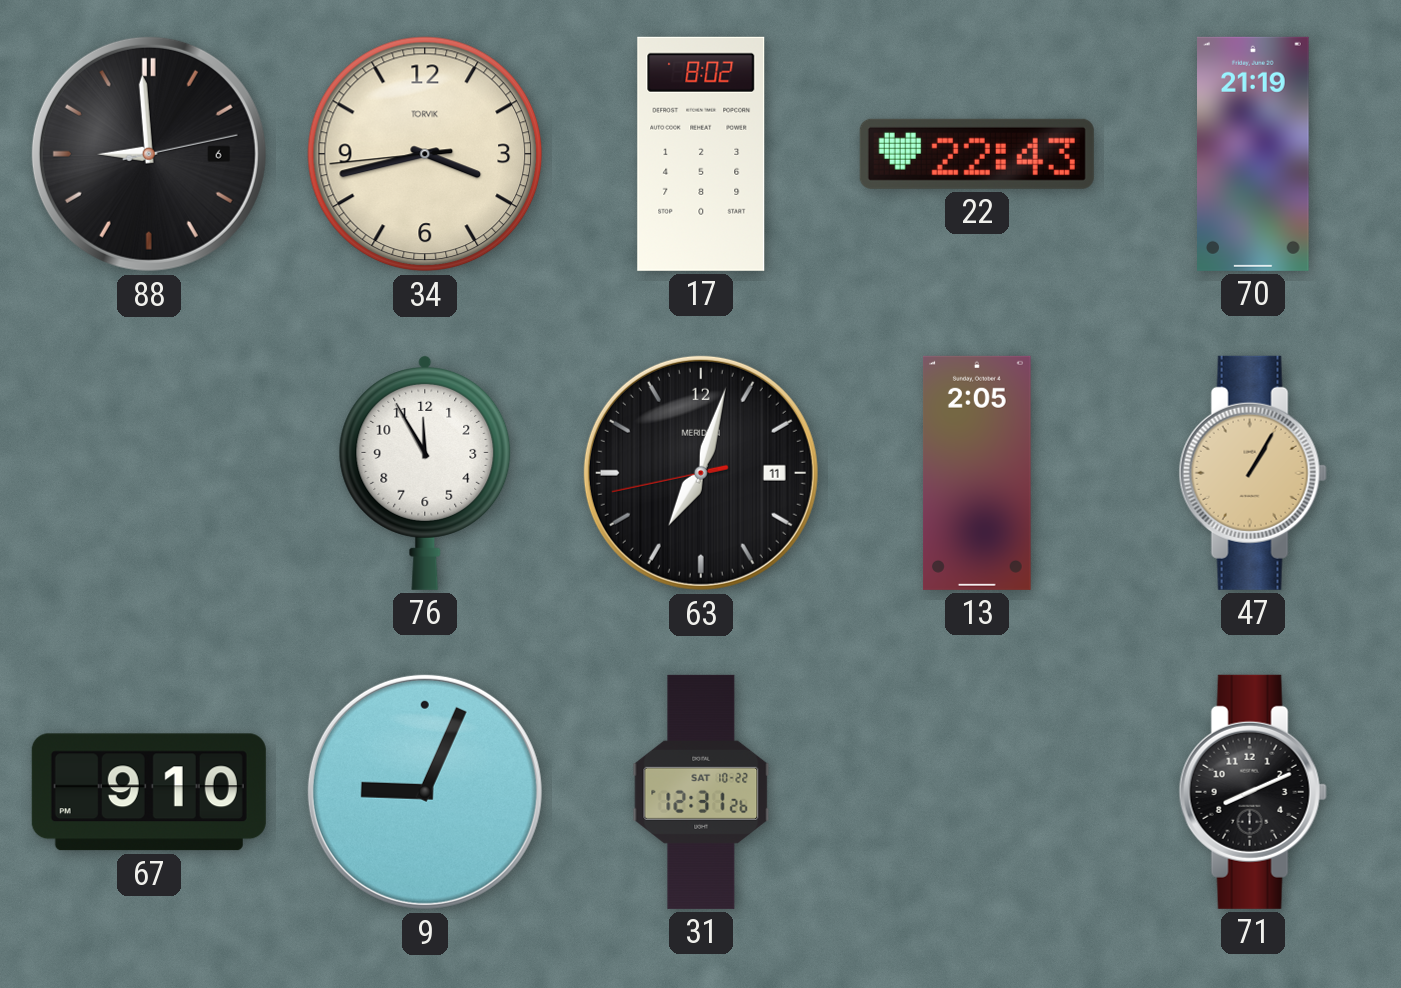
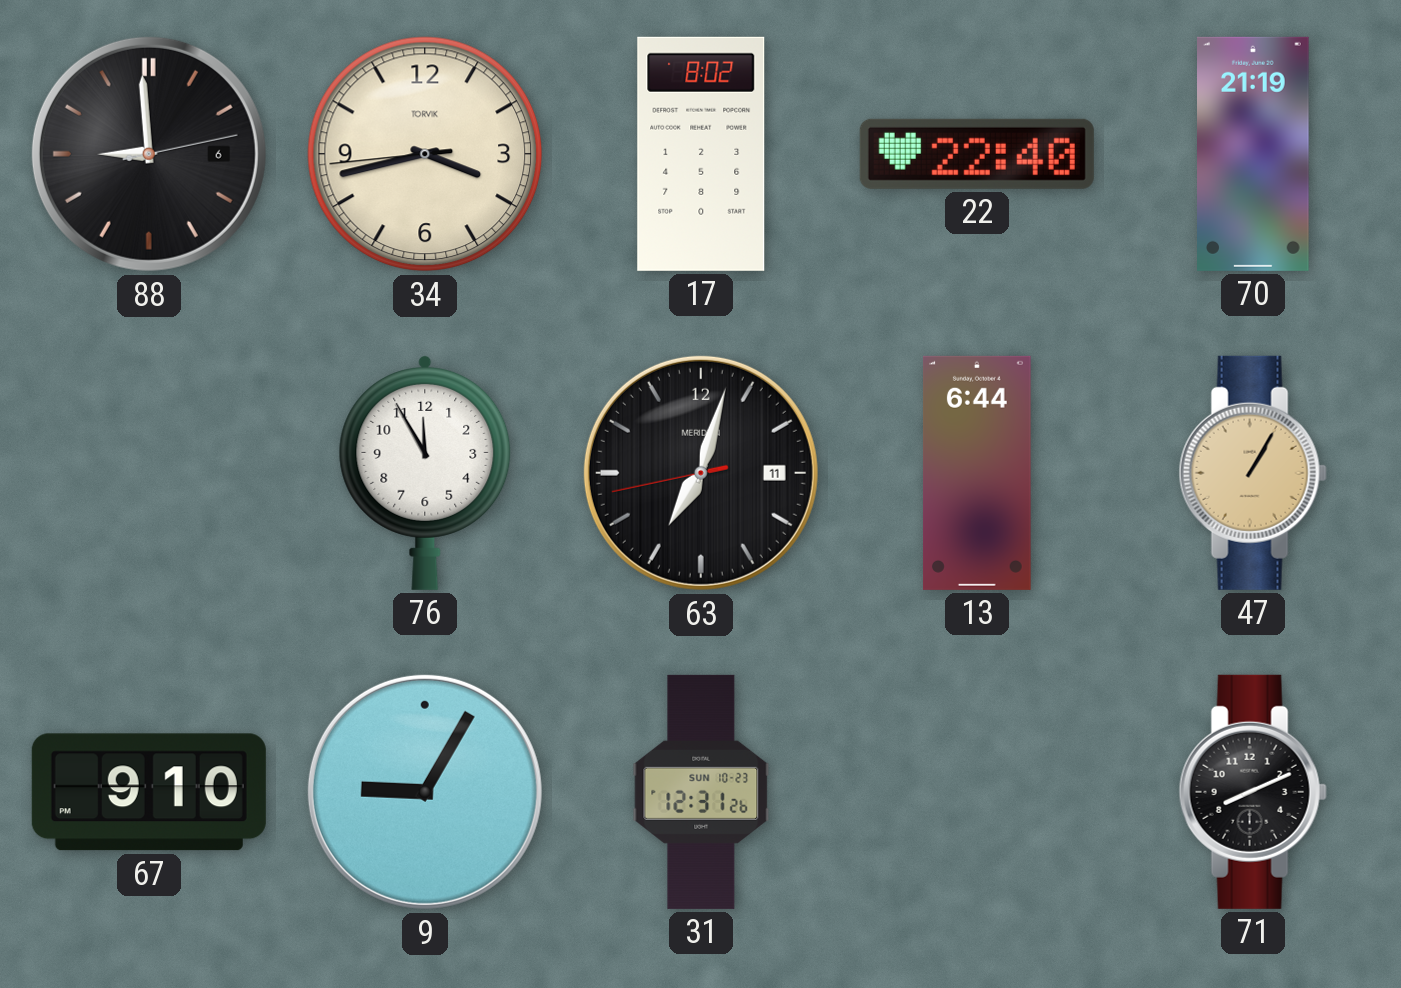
22: 22:43 -> 22:40
13: 2:05 -> 6:44
9: 9:04 -> 9:05
31 date: SAT 10-22 -> SUN 10-23
